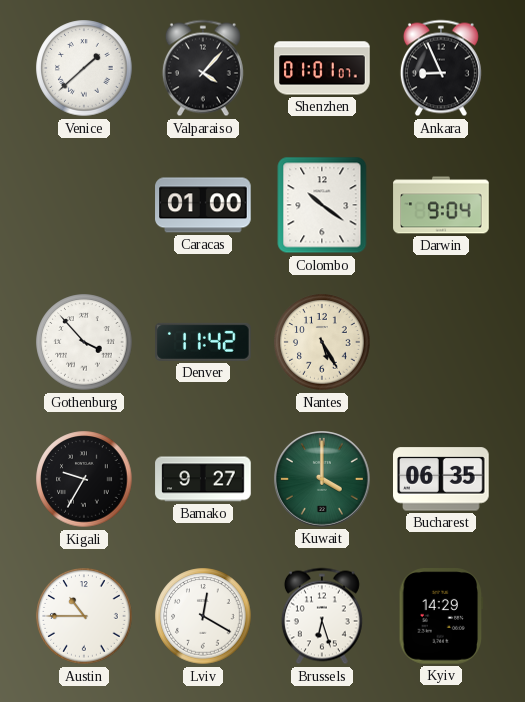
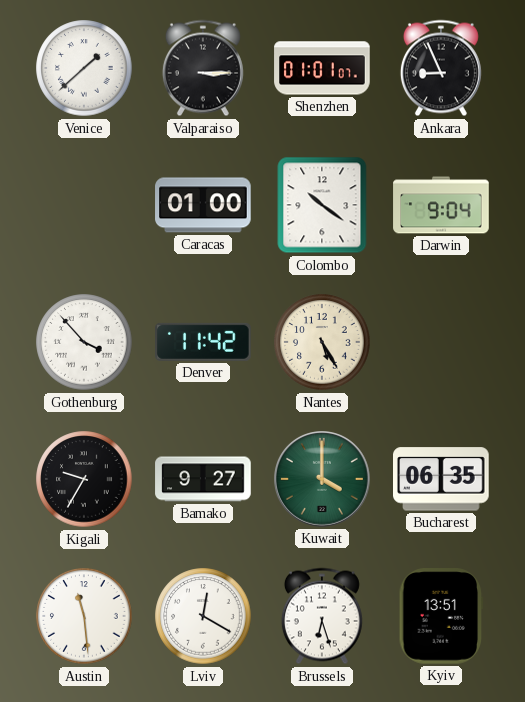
Valparaiso: 4:07 -> 3:15
Austin: 10:45 -> 11:29
Kyiv: 14:29 -> 13:51
